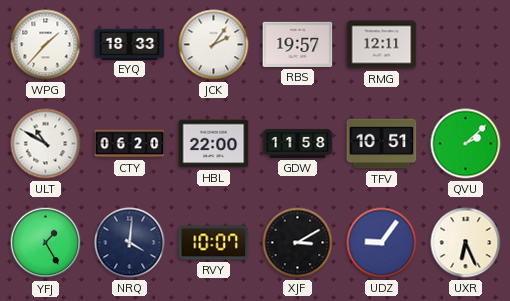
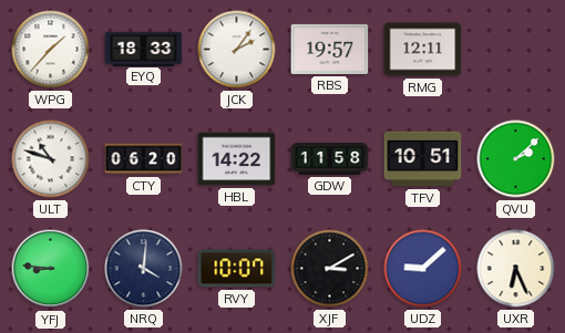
ULT: 10:50 -> 10:48
HBL: 22:00 -> 14:22
YFJ: 1:25 -> 8:46
UDZ: 9:06 -> 9:08
